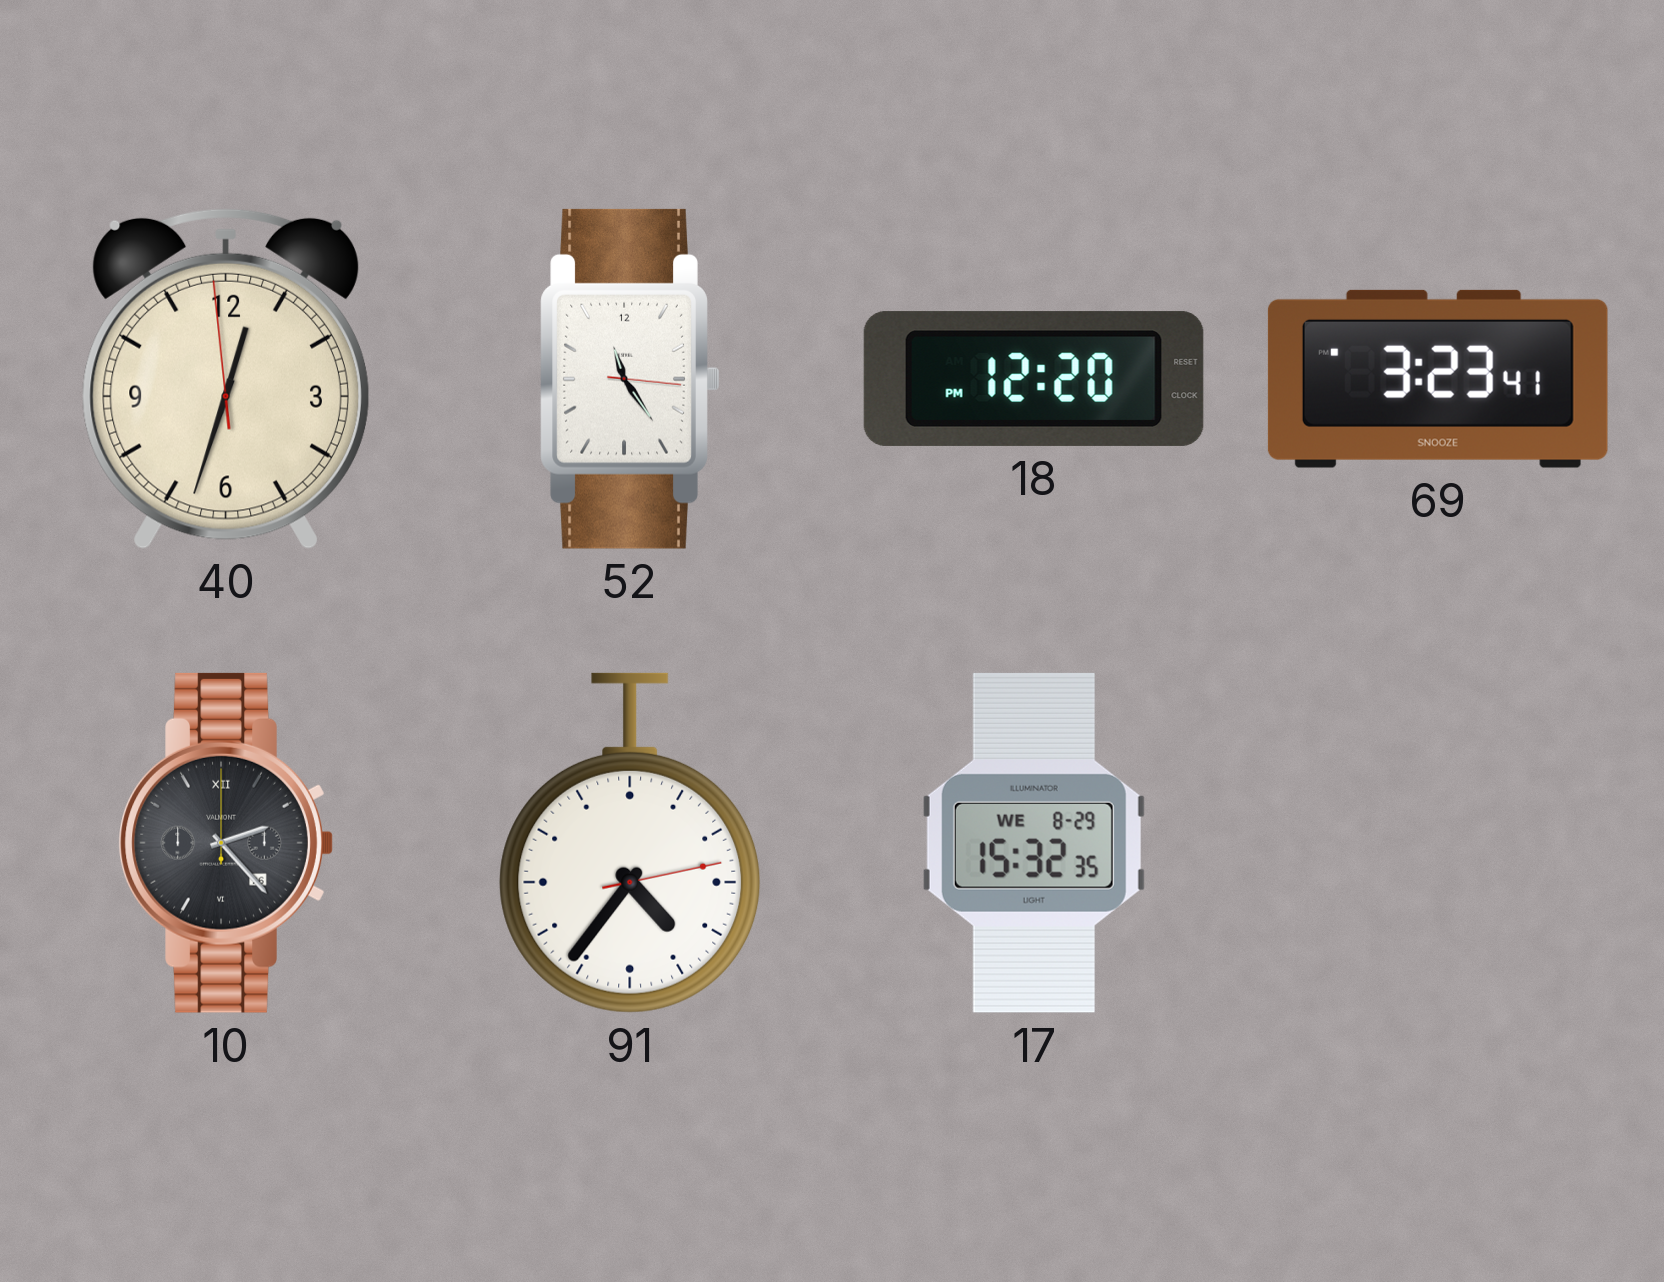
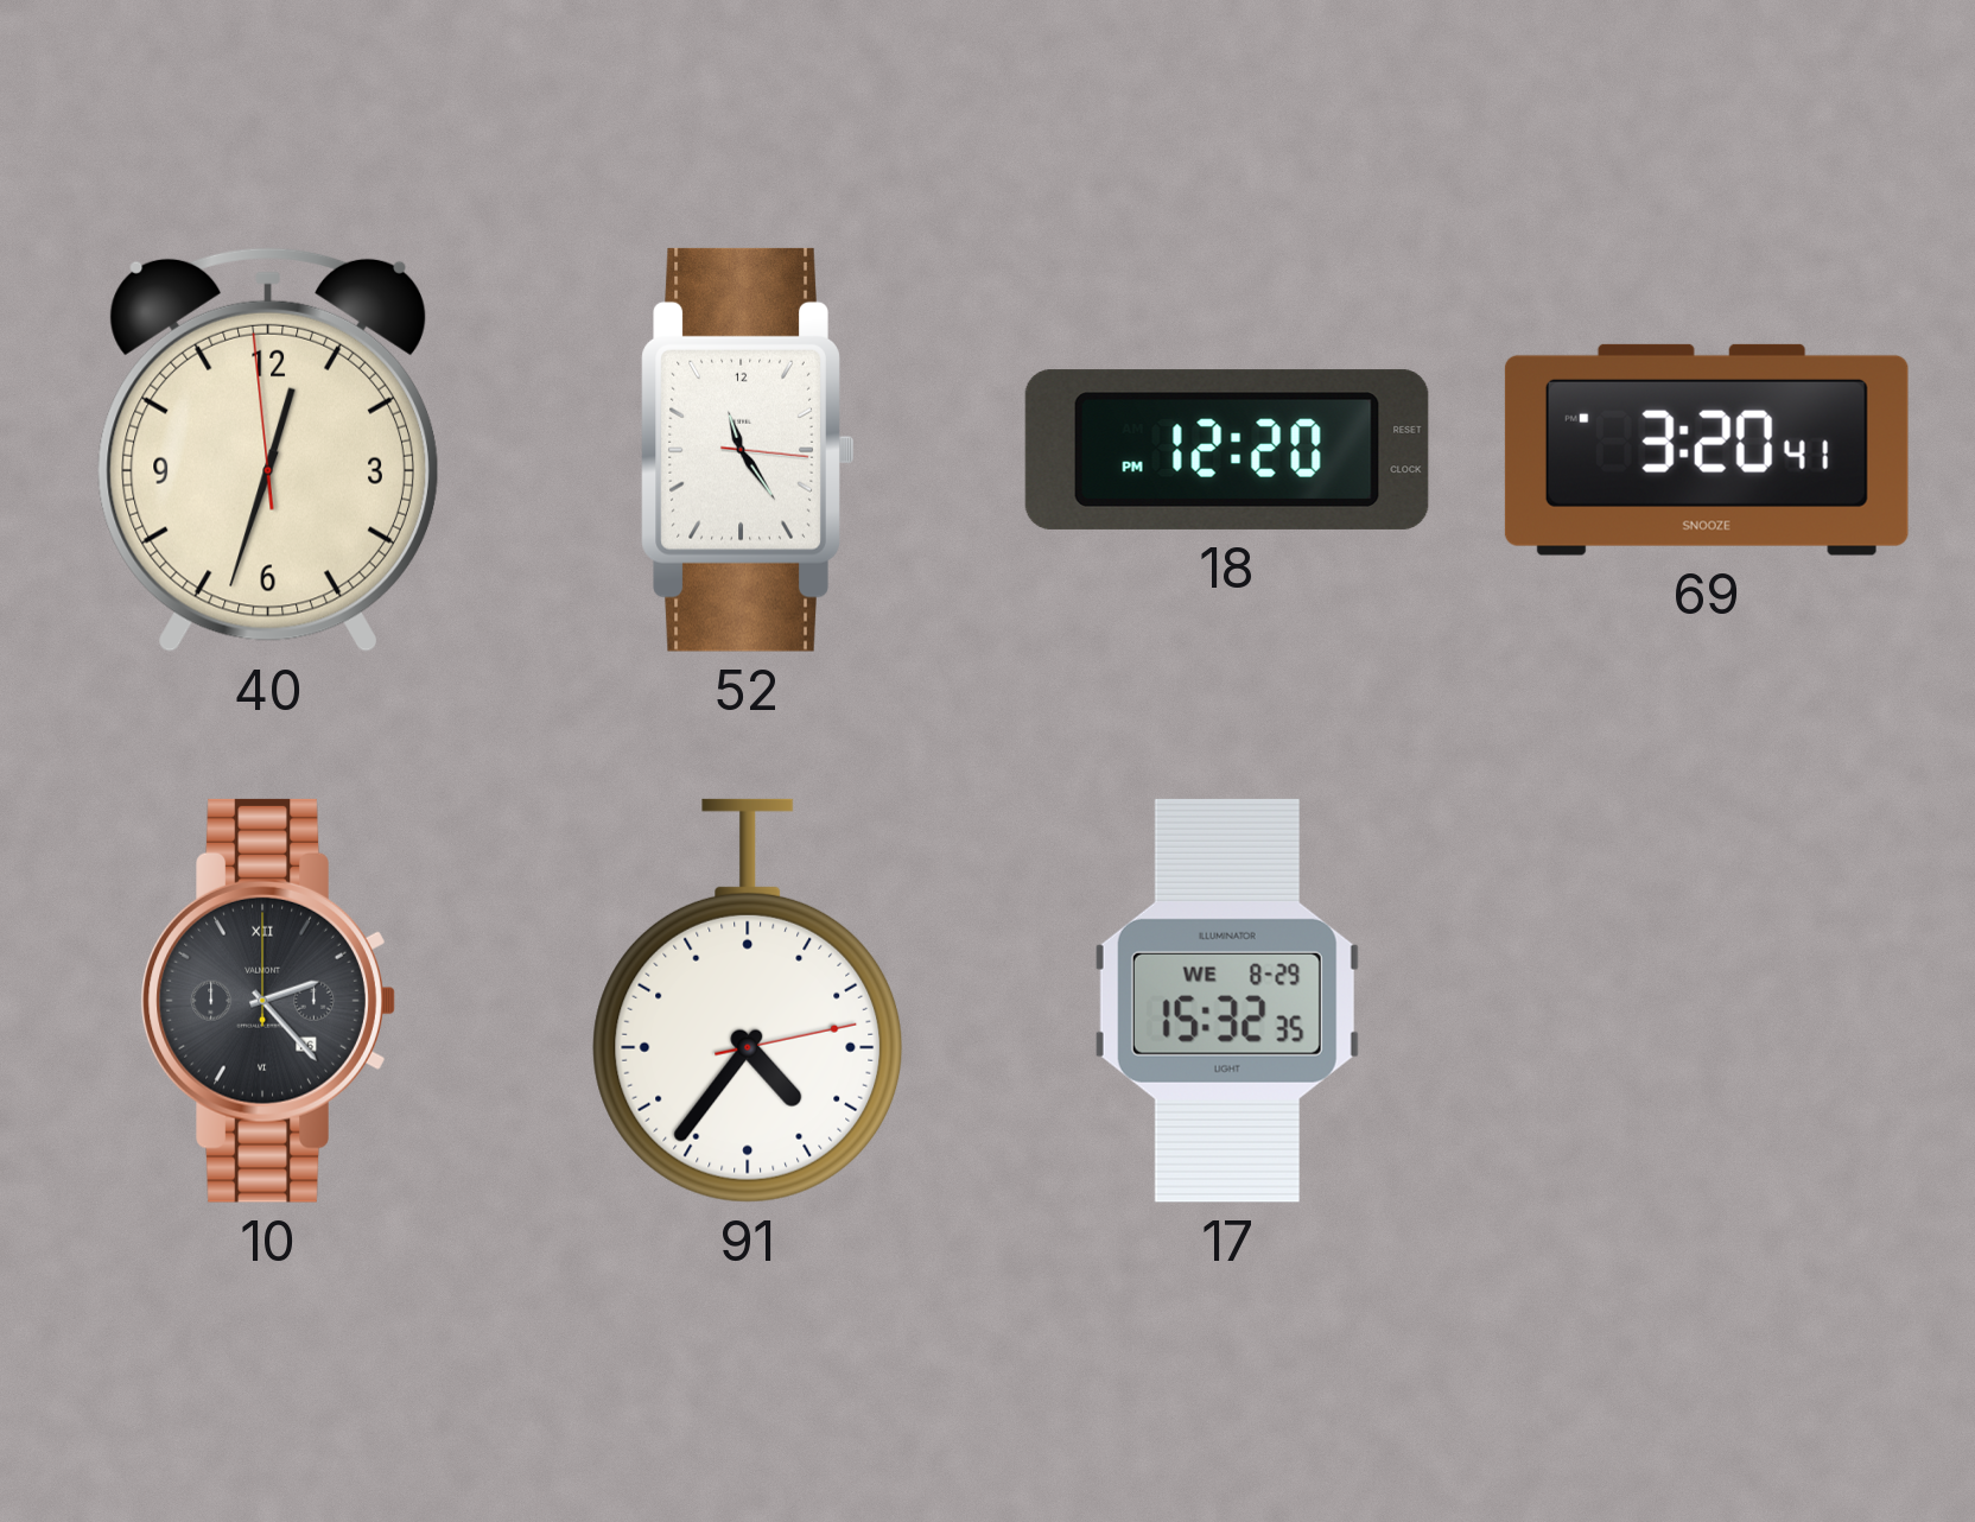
69: 3:23 -> 3:20
